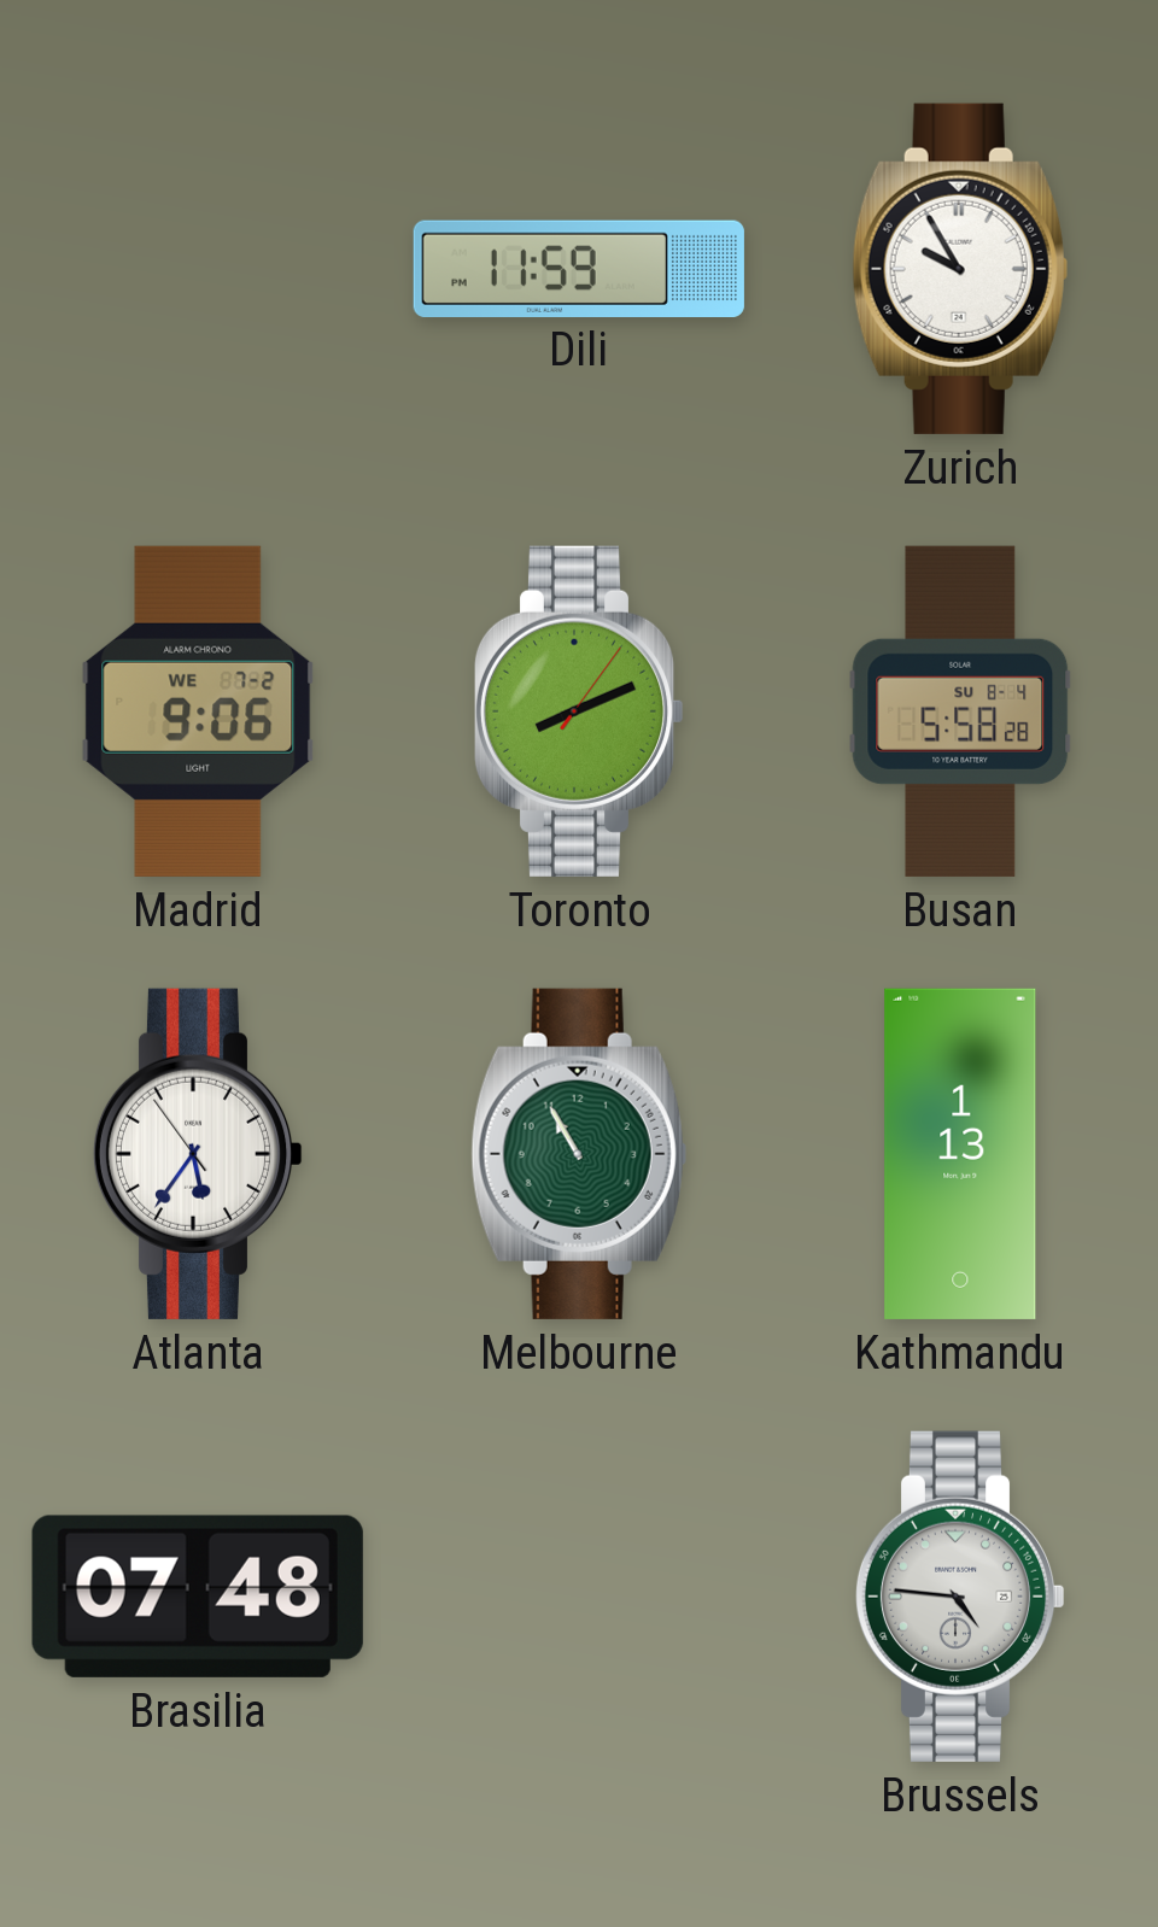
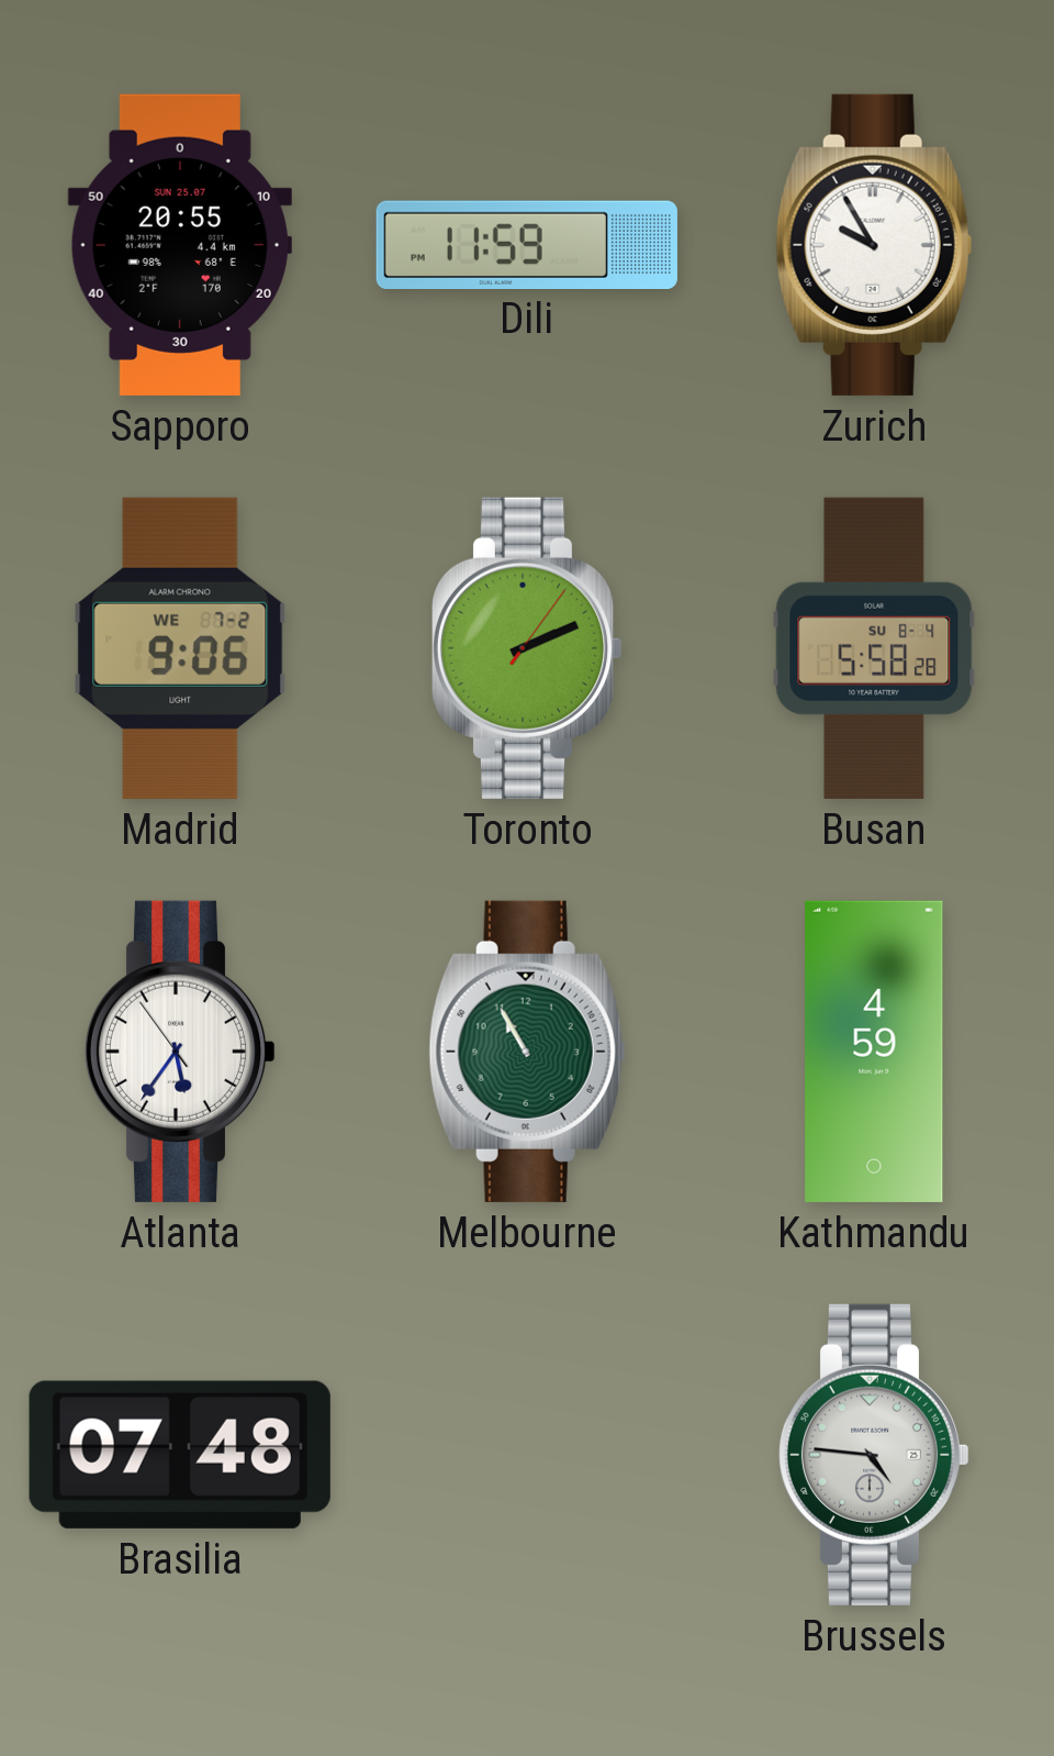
Sapporo: none -> 20:55
Toronto: 8:11 -> 2:11
Kathmandu: 1:13 -> 4:59
